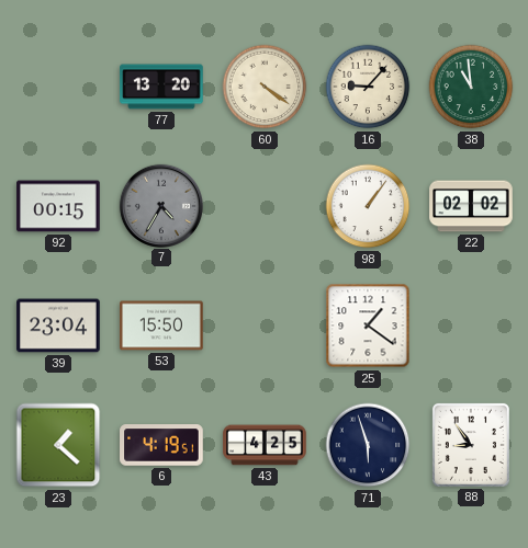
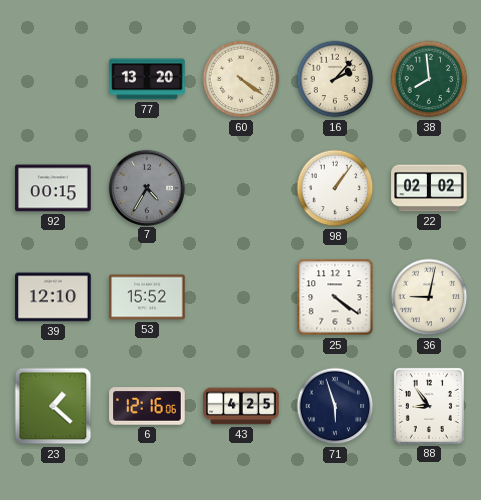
16: 9:07 -> 2:07
38: 10:59 -> 7:59
39: 23:04 -> 12:10
53: 15:50 -> 15:52
25: 1:21 -> 4:21
36: none -> 9:02
6: 4:19 -> 12:16
